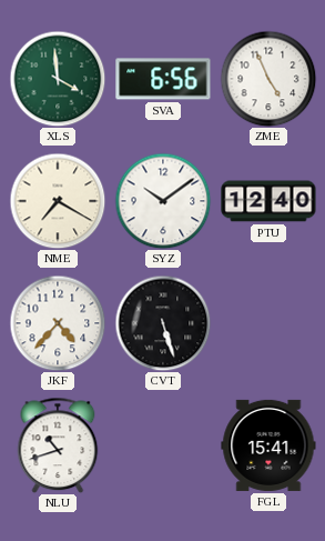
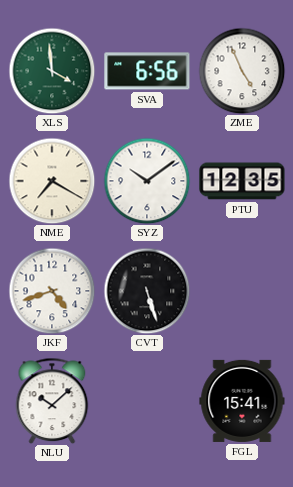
PTU: 12:40 -> 12:35
JKF: 4:37 -> 4:42
NLU: 10:42 -> 10:08
